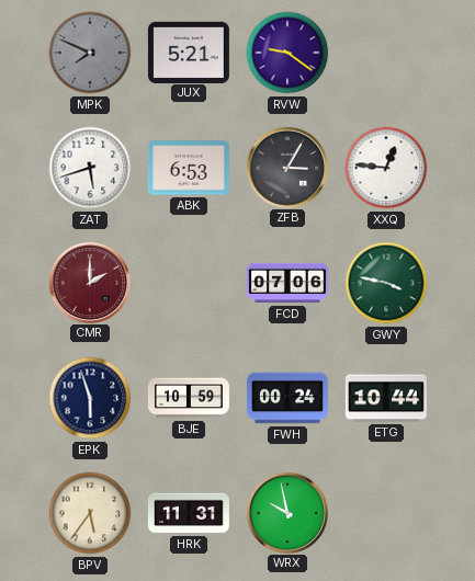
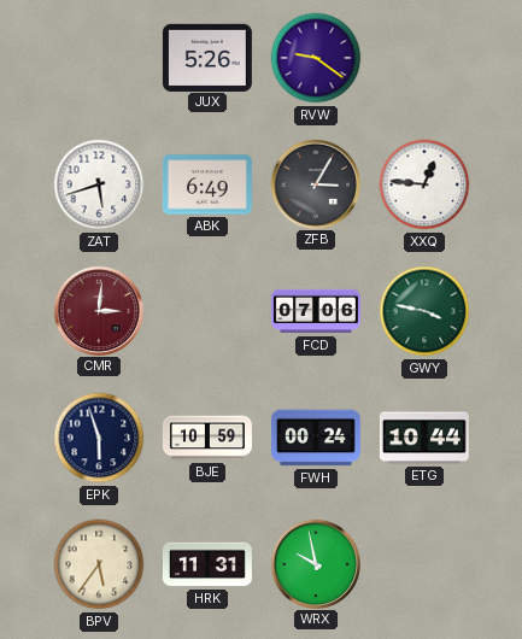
MPK: 7:49 -> none
JUX: 5:21 -> 5:26
ABK: 6:53 -> 6:49
CMR: 2:00 -> 3:01
